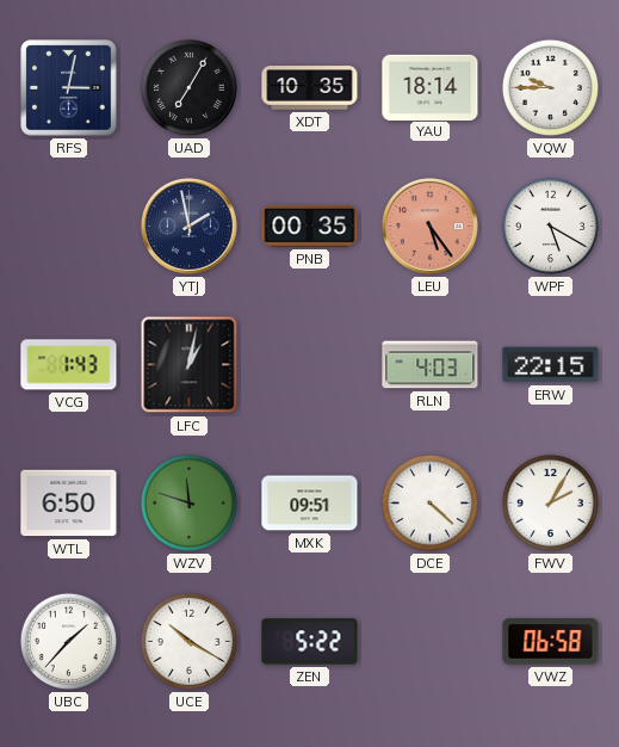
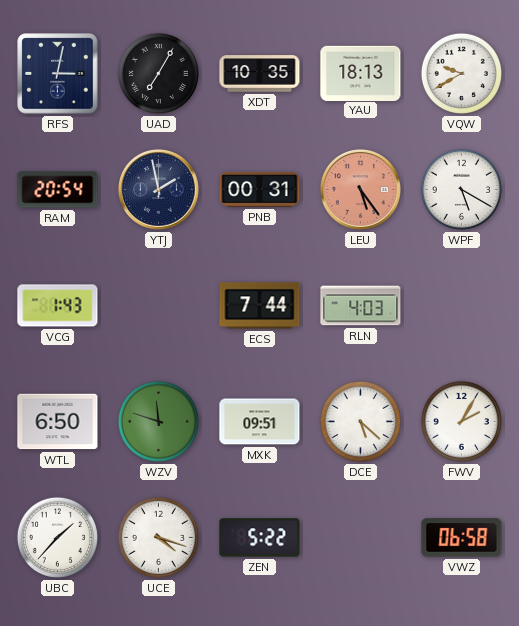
YAU: 18:14 -> 18:13
VQW: 9:45 -> 9:40
RAM: none -> 20:54
PNB: 00:35 -> 00:31
LFC: 1:02 -> none
ECS: none -> 7:44
ERW: 22:15 -> none
DCE: 4:22 -> 5:22
UCE: 10:20 -> 4:18
